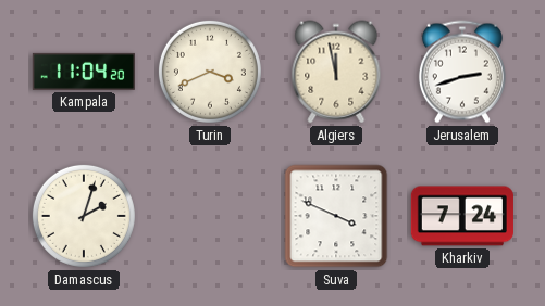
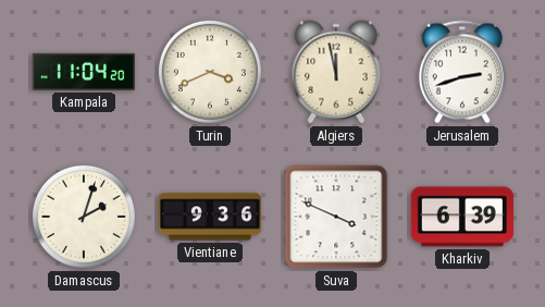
Vientiane: none -> 9:36
Kharkiv: 7:24 -> 6:39
